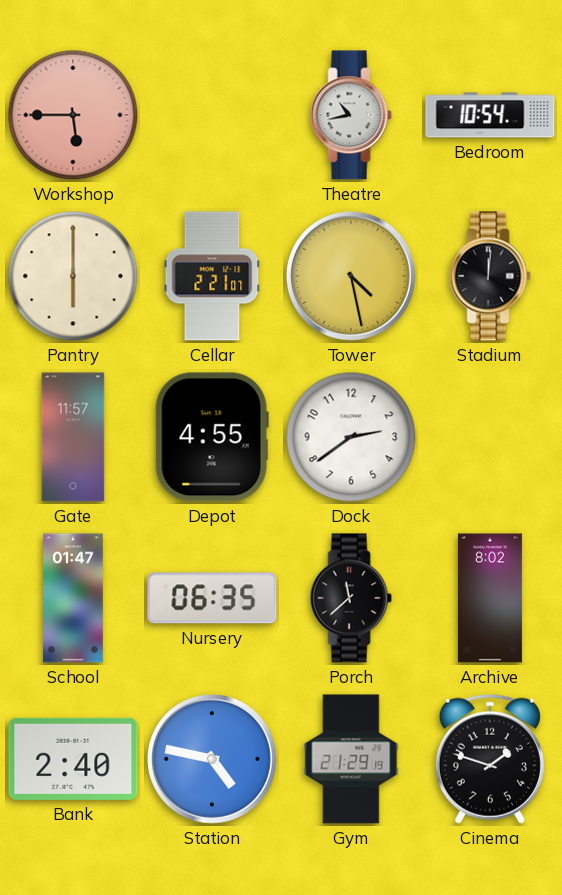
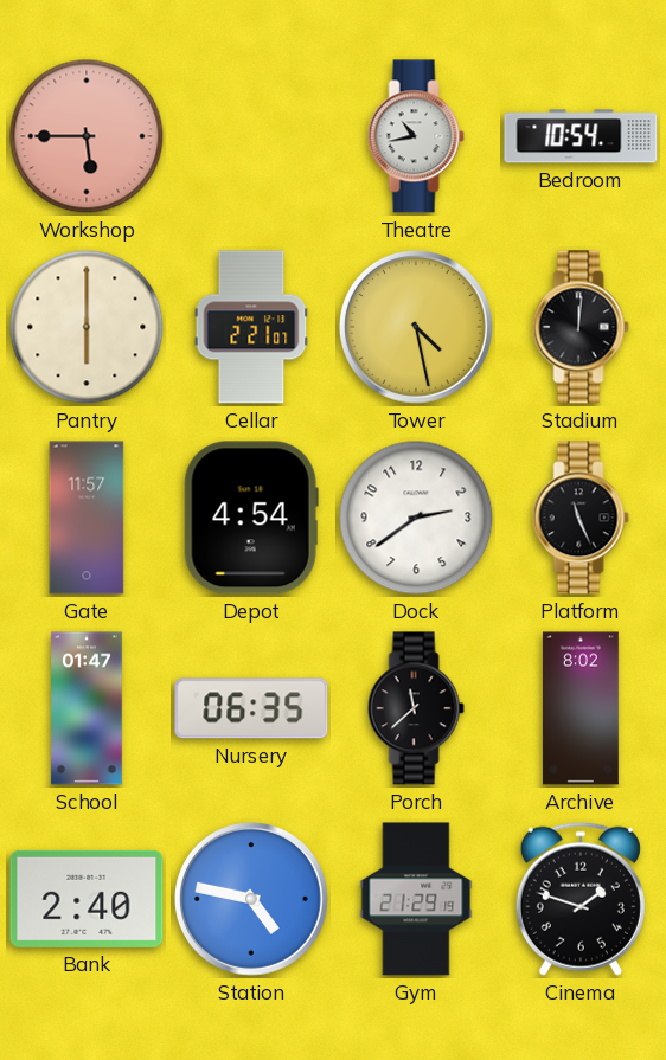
Depot: 4:55 -> 4:54
Platform: none -> 11:26
